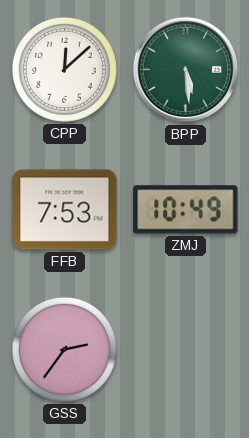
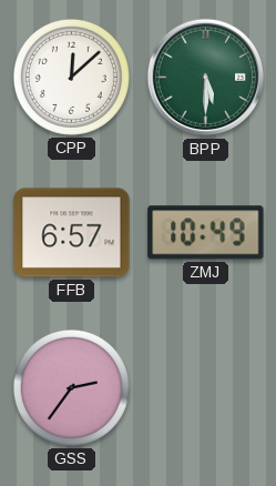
BPP: 5:29 -> 5:30
FFB: 7:53 -> 6:57
